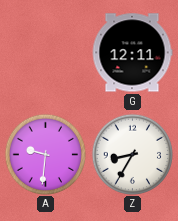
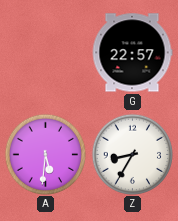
G: 12:11 -> 22:57
A: 9:31 -> 5:31
